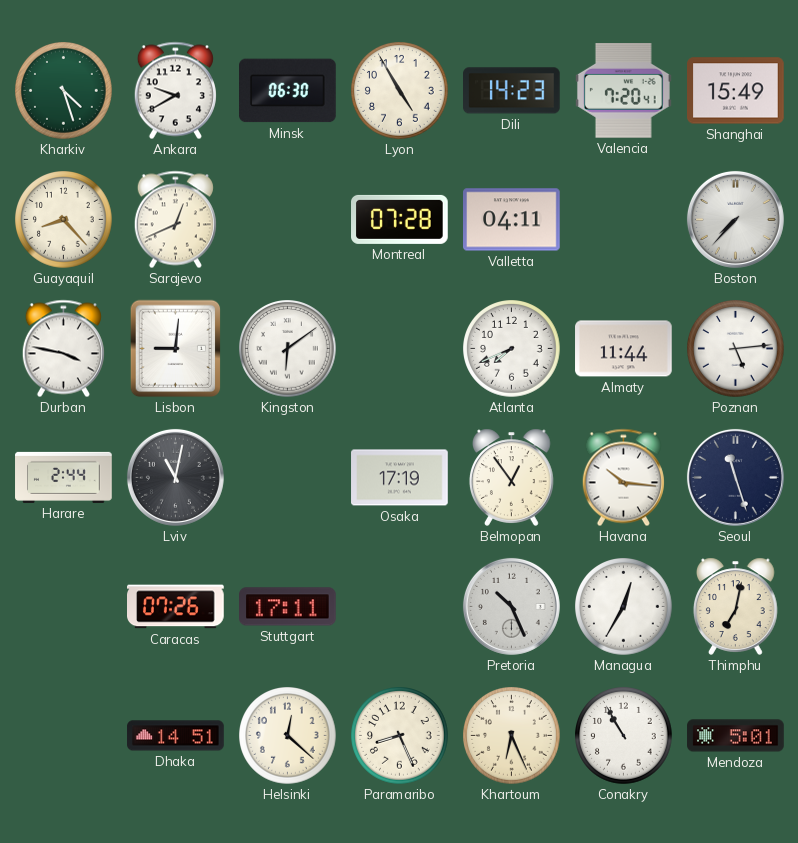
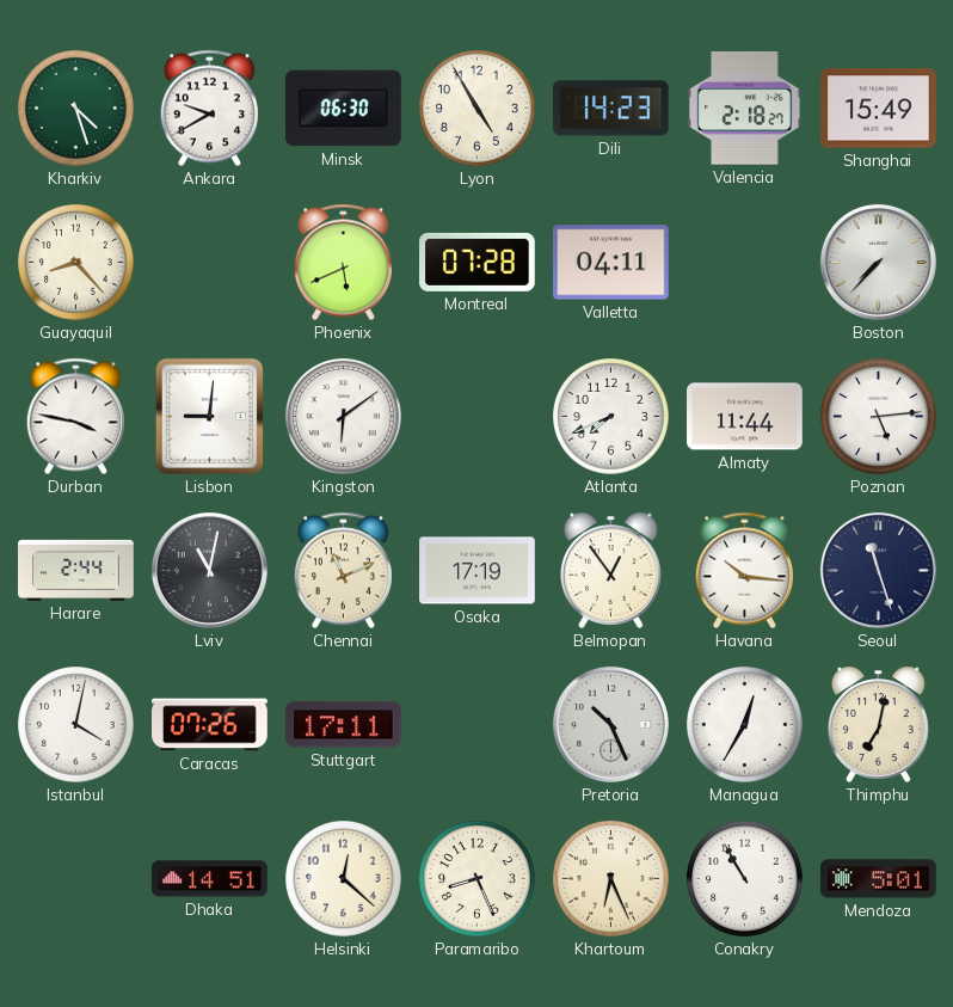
Valencia: 7:20 -> 2:18
Sarajevo: 12:41 -> none
Phoenix: none -> 5:41
Chennai: none -> 11:11
Istanbul: none -> 4:02
